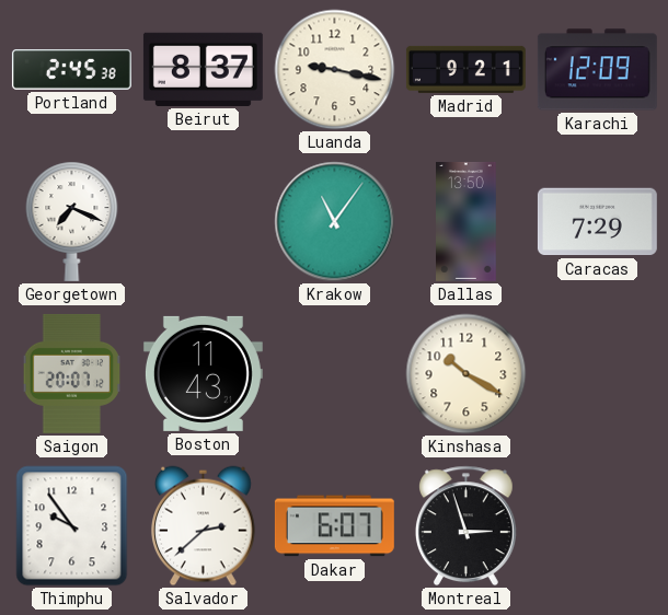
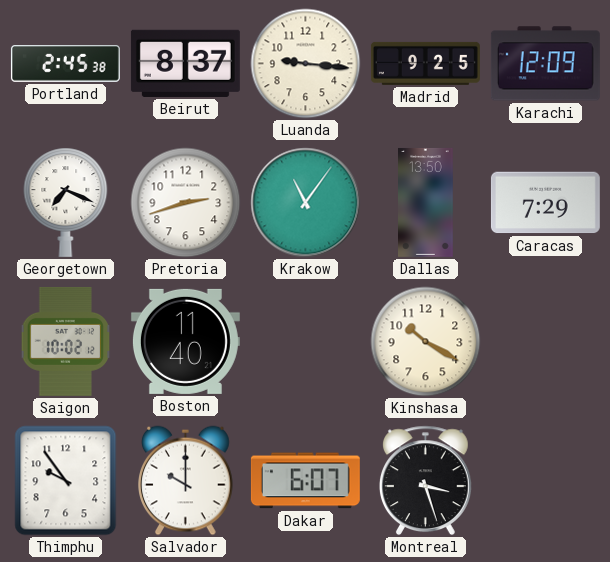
Luanda: 9:17 -> 9:16
Madrid: 9:21 -> 9:25
Pretoria: none -> 2:42
Saigon: 20:07 -> 10:02
Boston: 11:43 -> 11:40
Salvador: 2:38 -> 10:00
Montreal: 2:57 -> 3:27
